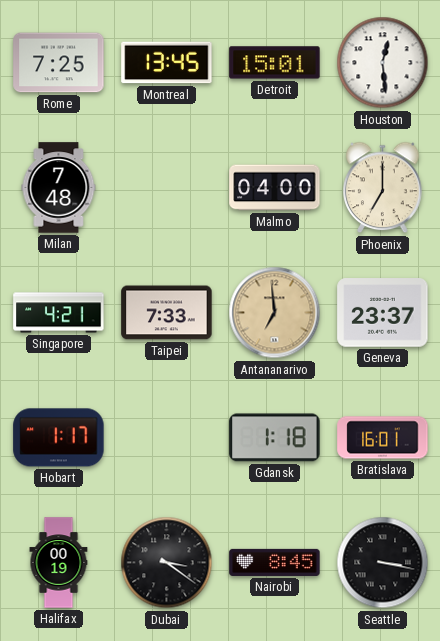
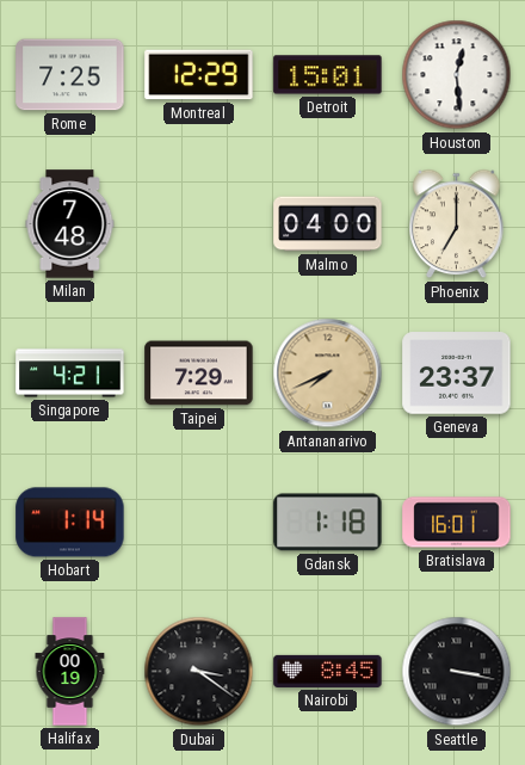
Montreal: 13:45 -> 12:29
Taipei: 7:33 -> 7:29
Antananarivo: 6:59 -> 7:41
Hobart: 1:17 -> 1:14
